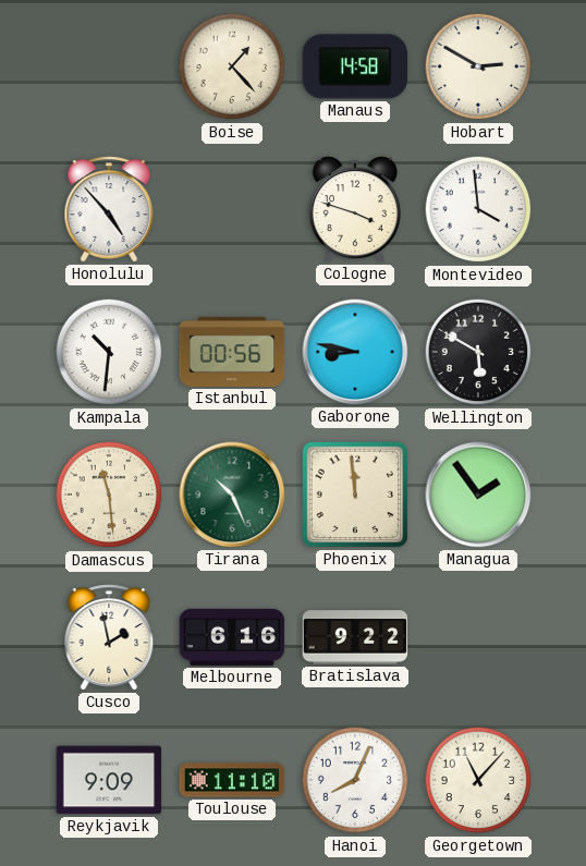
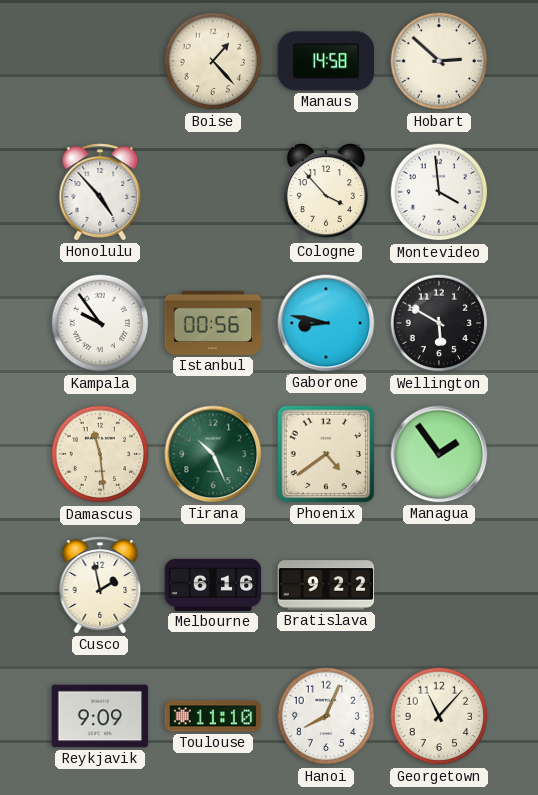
Hobart: 2:50 -> 2:52
Cologne: 3:48 -> 3:53
Kampala: 10:31 -> 9:54
Phoenix: 11:59 -> 4:39
